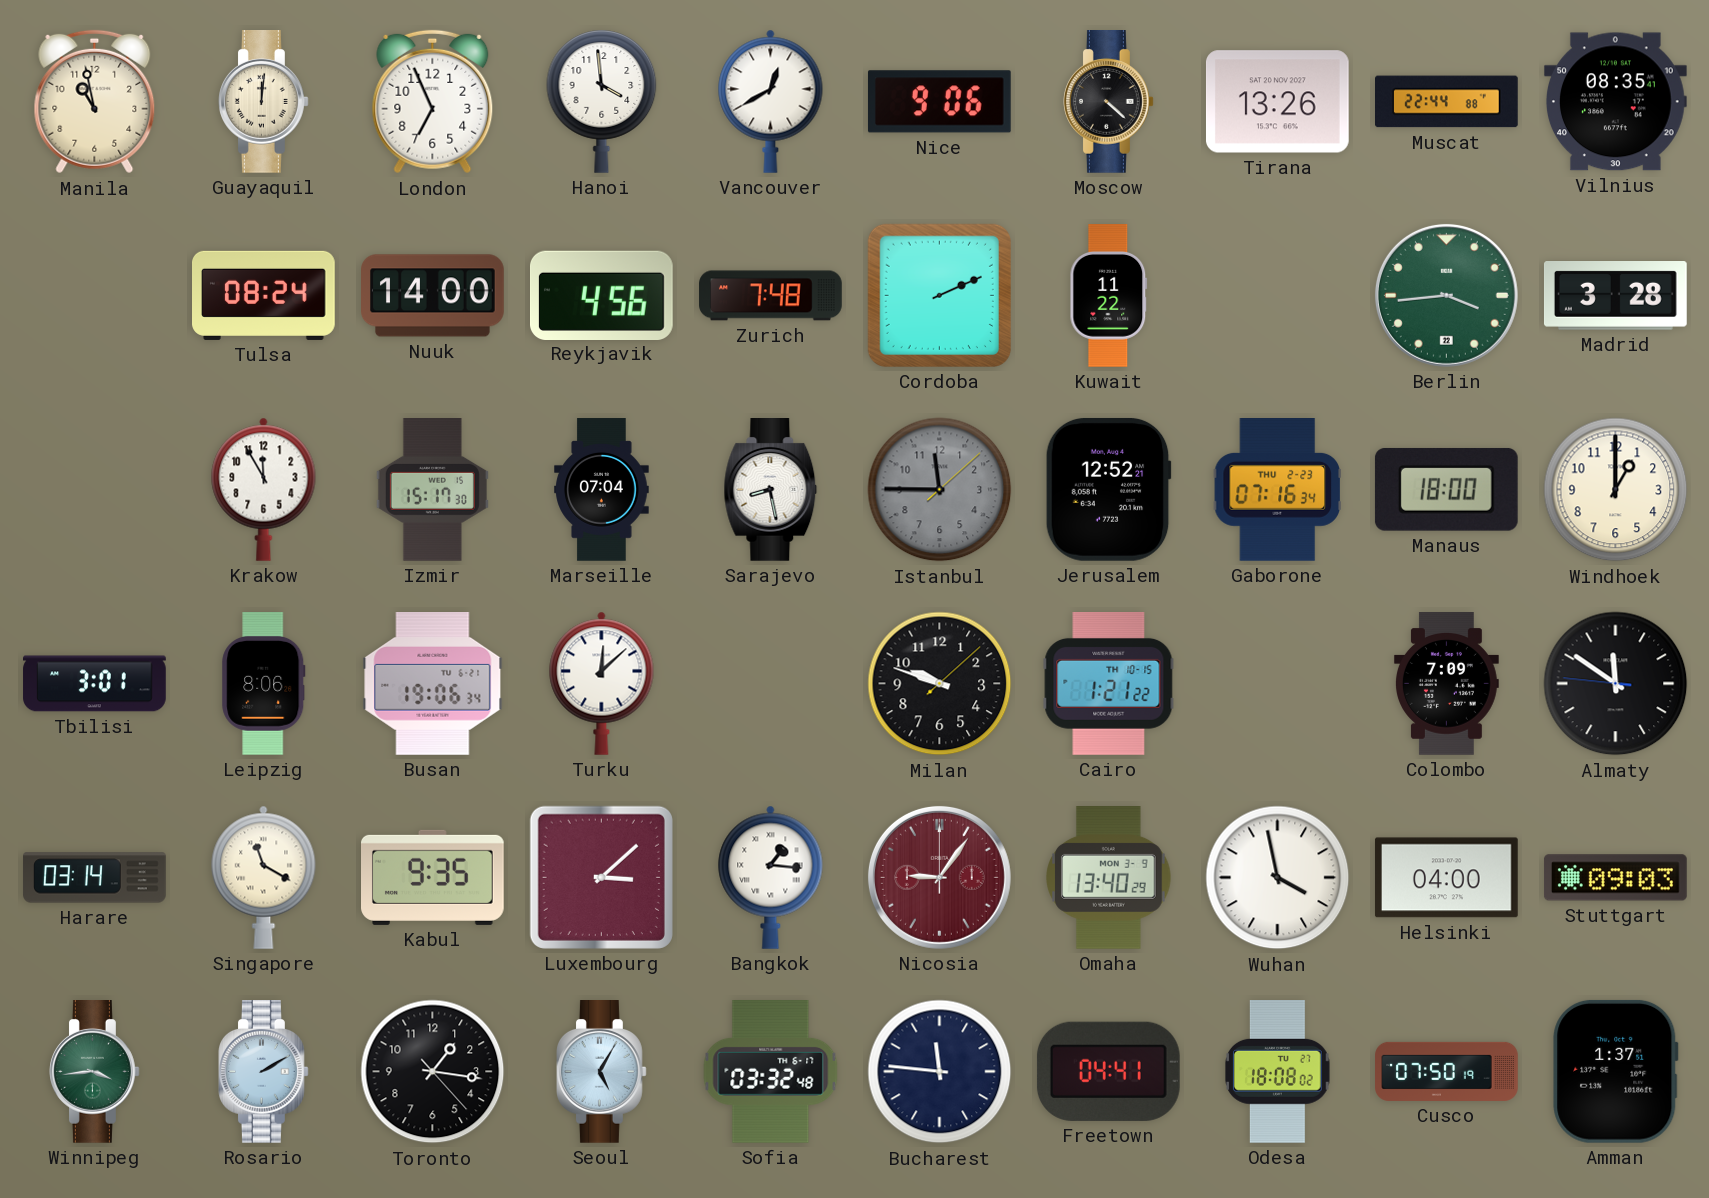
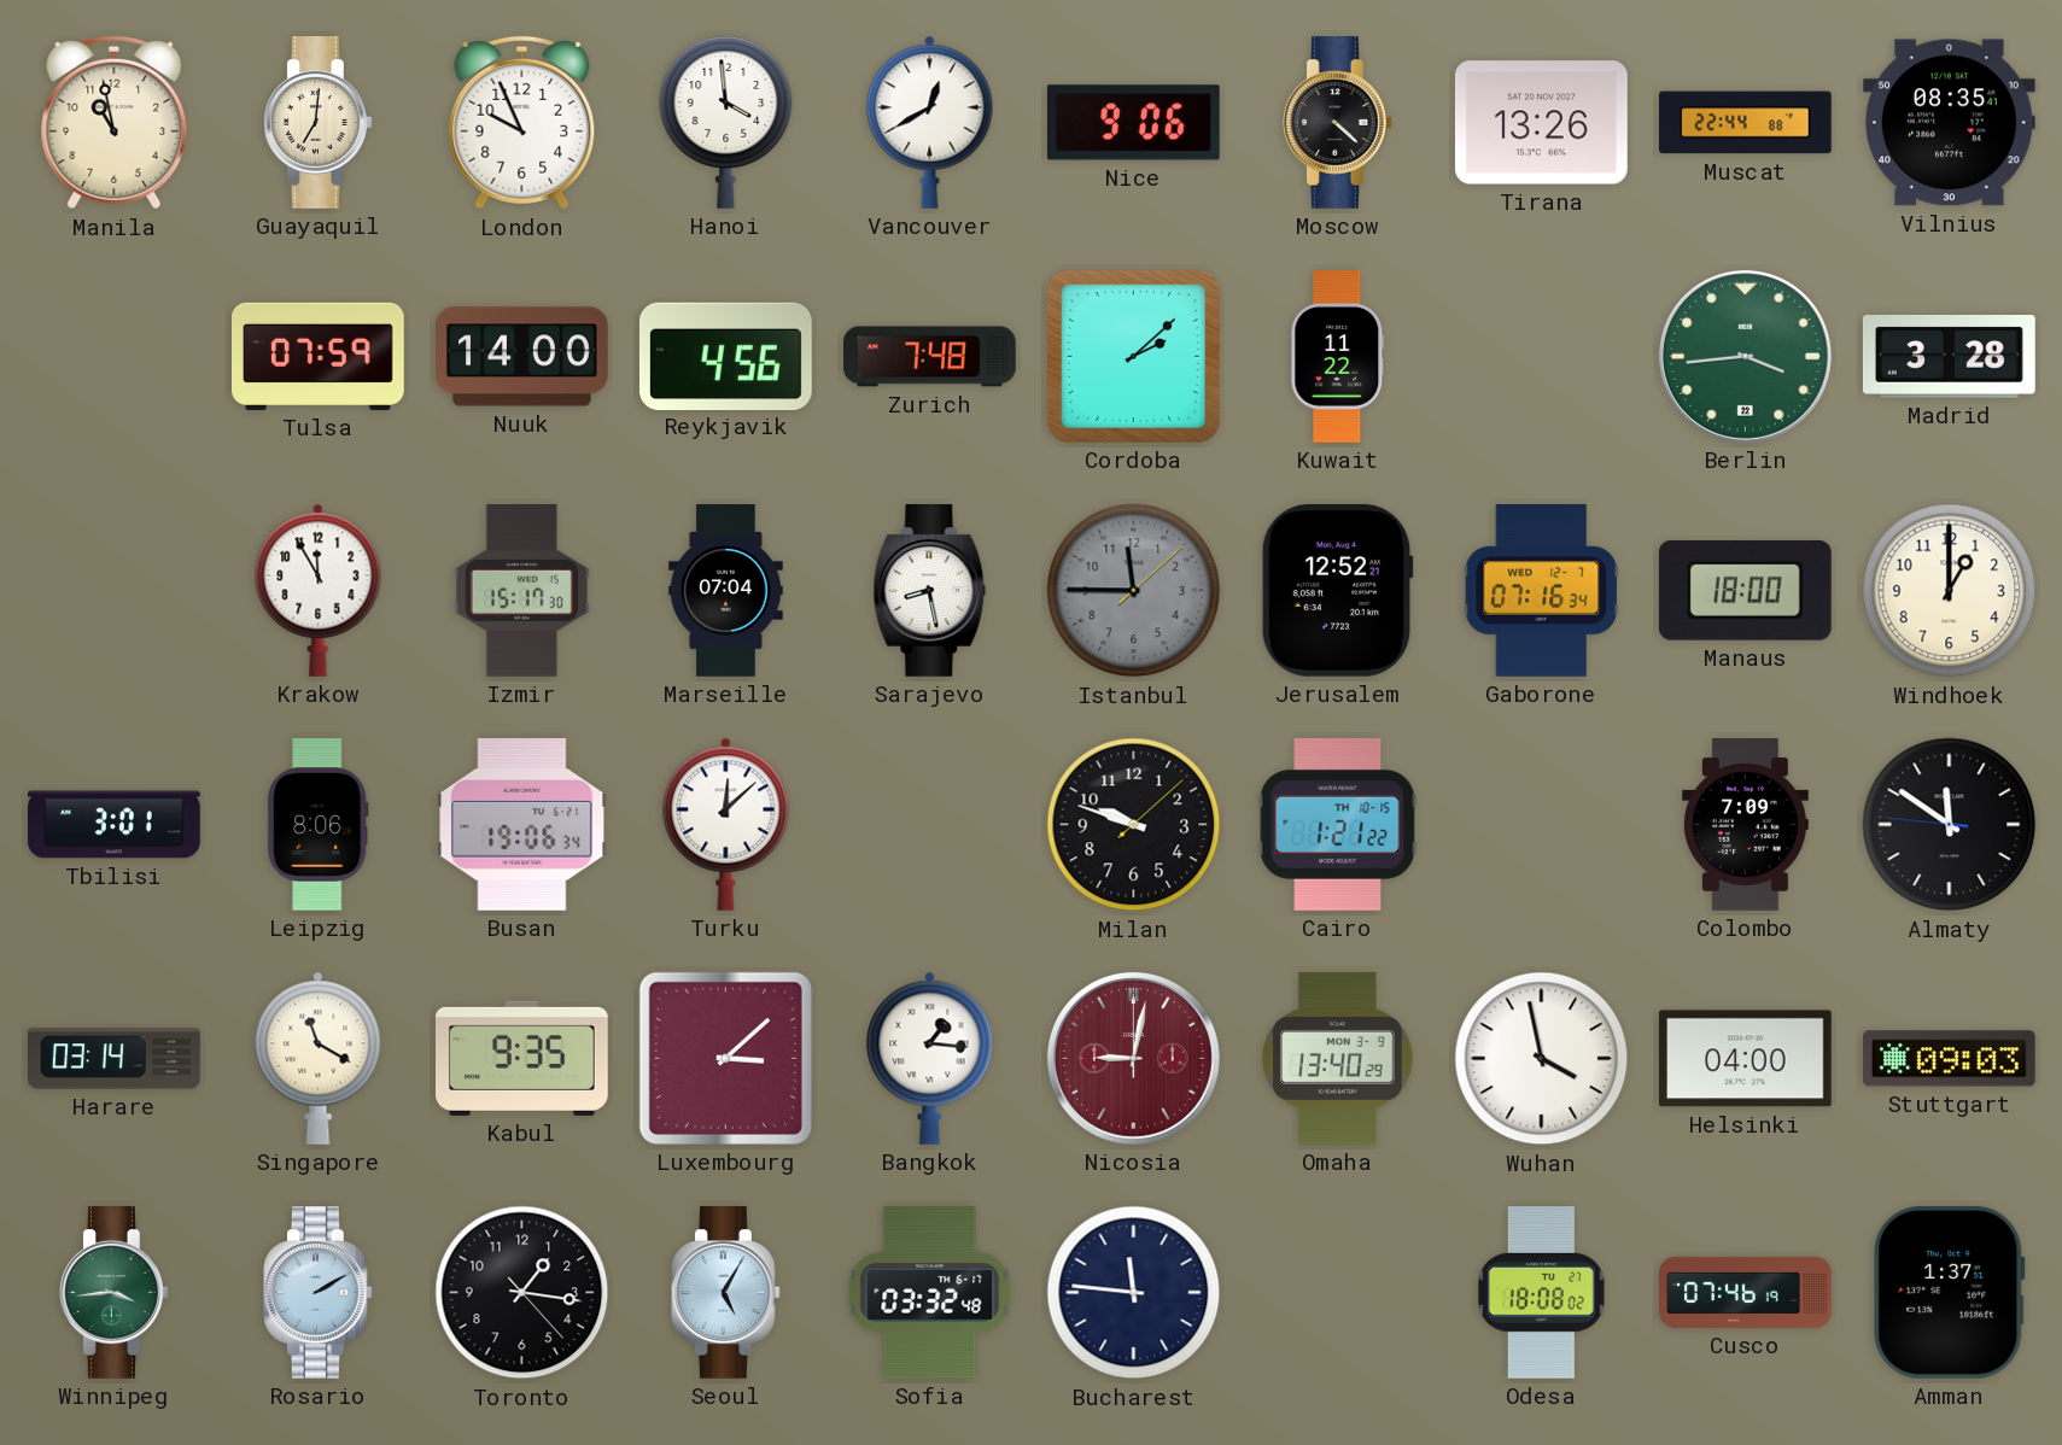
Guayaquil: 12:01 -> 7:01
London: 6:56 -> 9:56
Tulsa: 08:24 -> 07:59
Cordoba: 2:11 -> 2:08
Gaborone date: THU 2-23 -> WED 12-7
Nicosia: 9:06 -> 9:02
Freetown: 04:41 -> none
Cusco: 07:50 -> 07:46
